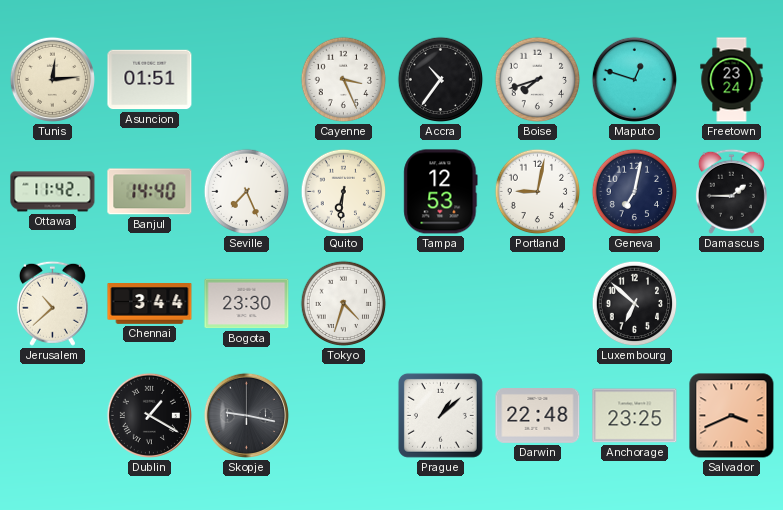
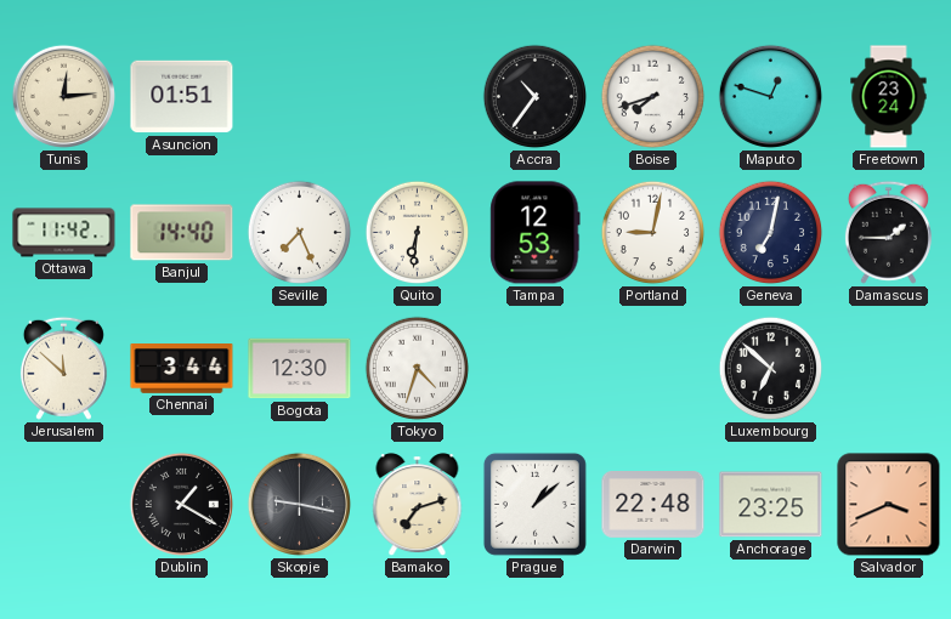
Cayenne: 3:26 -> none
Jerusalem: 10:38 -> 11:52
Bogota: 23:30 -> 12:30
Bamako: none -> 7:12
